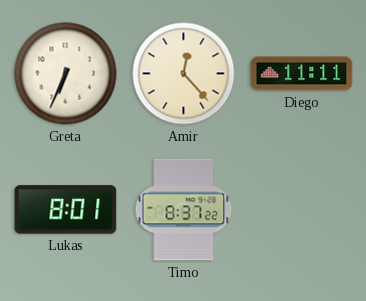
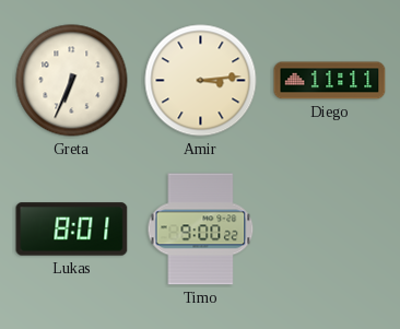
Amir: 12:23 -> 3:14
Timo: 8:37 -> 9:00
